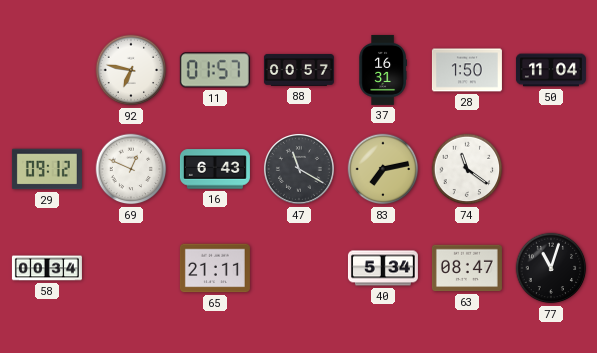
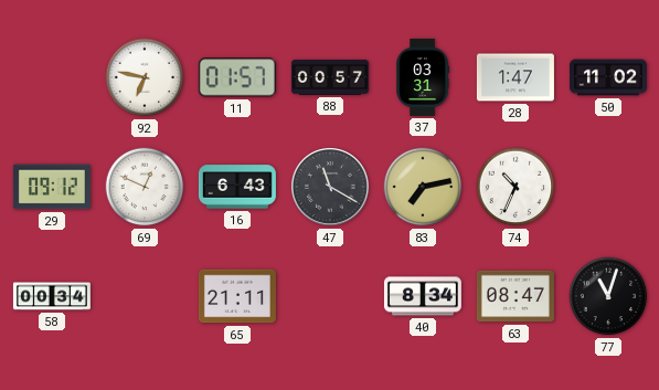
37: 16:31 -> 03:31
28: 1:50 -> 1:47
50: 11:04 -> 11:02
74: 11:21 -> 10:34
40: 5:34 -> 8:34
